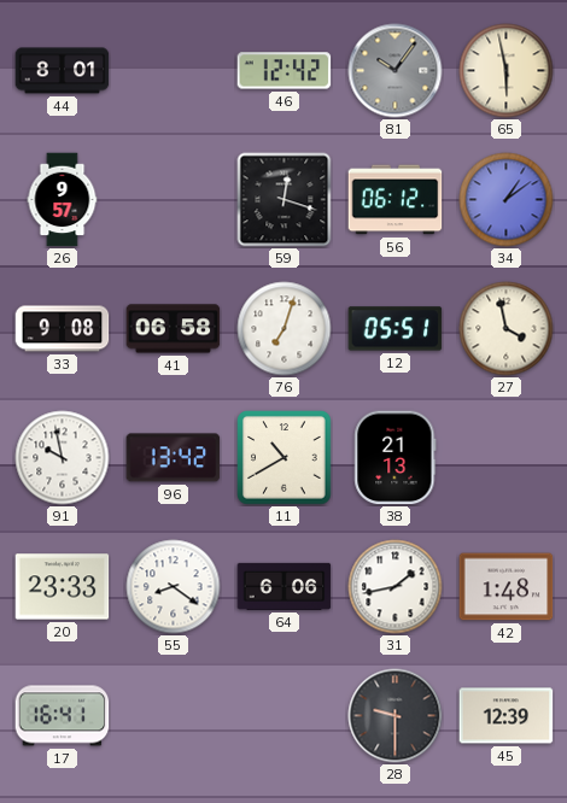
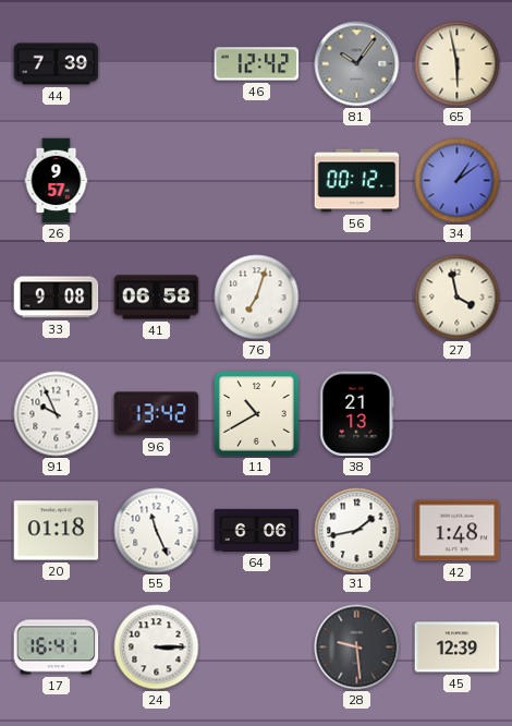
44: 8:01 -> 7:39
59: 12:18 -> none
56: 06:12 -> 00:12
12: 05:51 -> none
91: 9:58 -> 9:56
20: 23:33 -> 01:18
55: 8:21 -> 11:26
24: none -> 3:15
28: 9:30 -> 9:29
